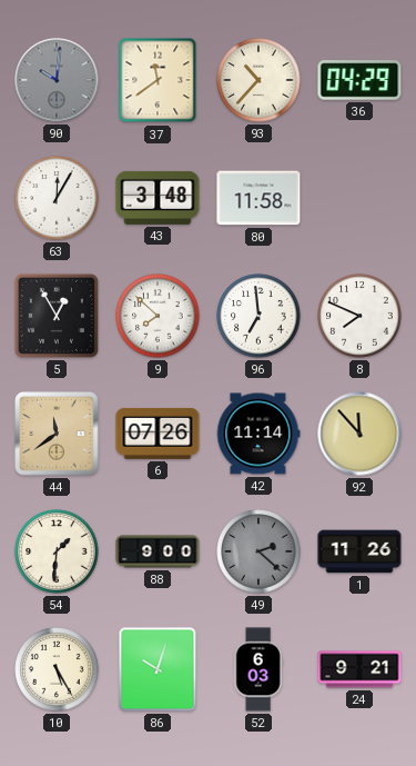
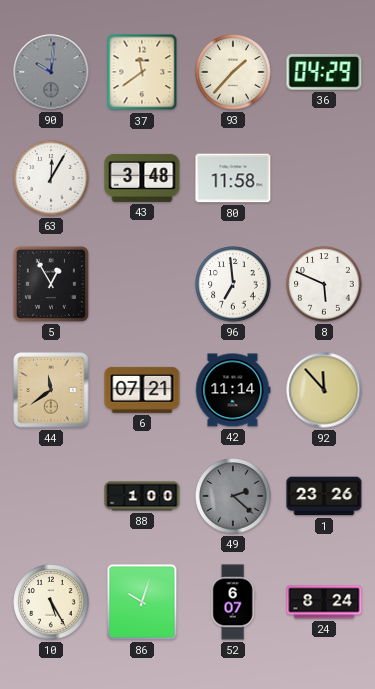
93: 10:37 -> 1:37
9: 7:52 -> none
8: 7:49 -> 5:49
6: 07:26 -> 07:21
54: 1:31 -> none
88: 9:00 -> 1:00
1: 11:26 -> 23:26
52: 6:03 -> 6:07
24: 9:21 -> 8:24
